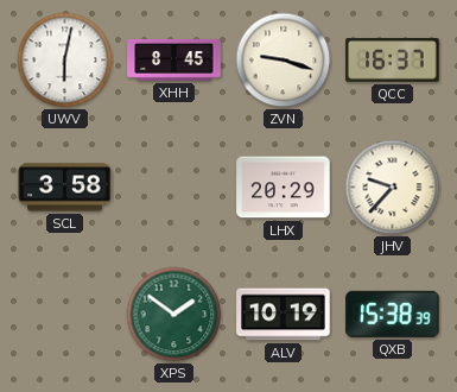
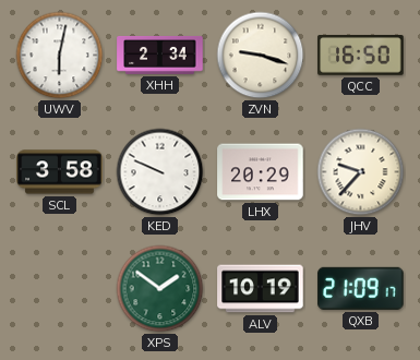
XHH: 8:45 -> 2:34
QCC: 16:37 -> 16:50
KED: none -> 9:49
QXB: 15:38 -> 21:09
